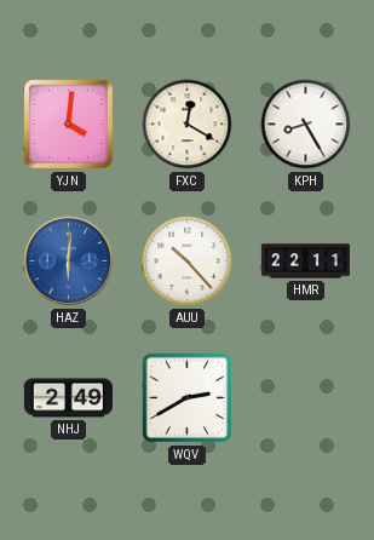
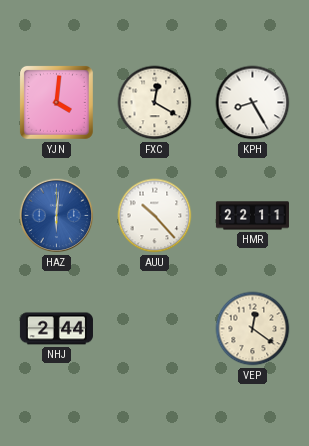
NHJ: 2:49 -> 2:44
WQV: 2:40 -> none
VEP: none -> 12:21
